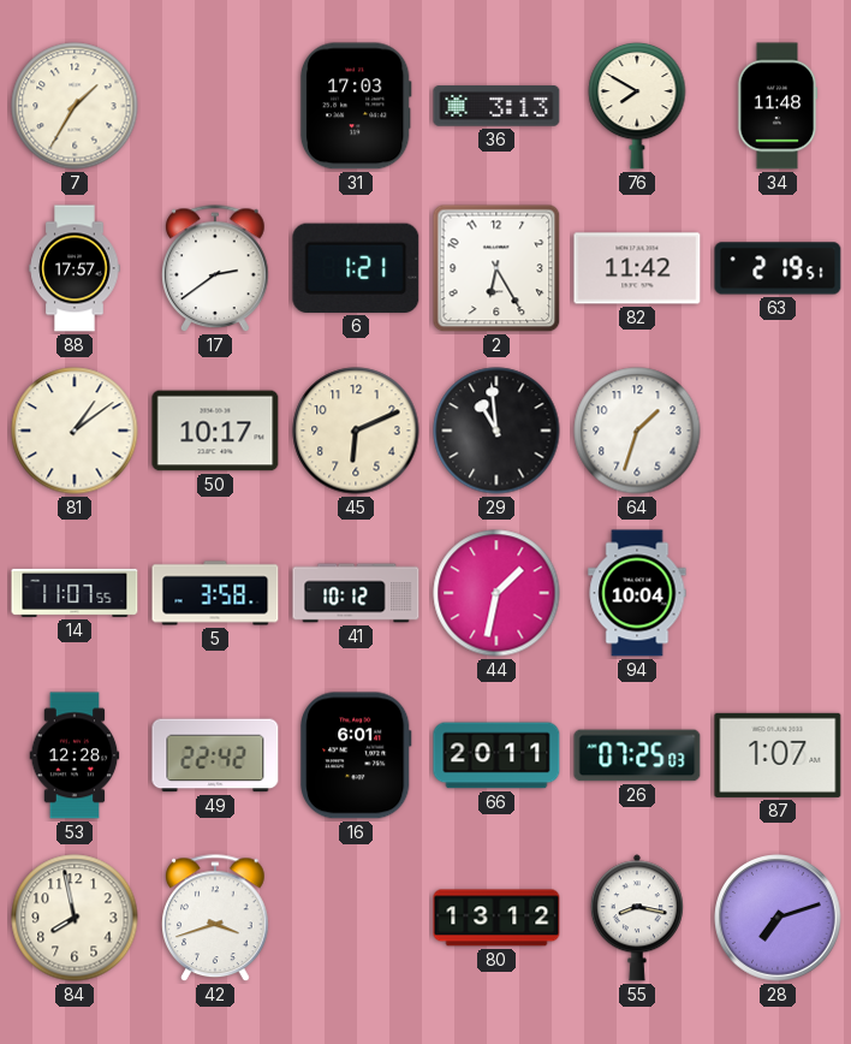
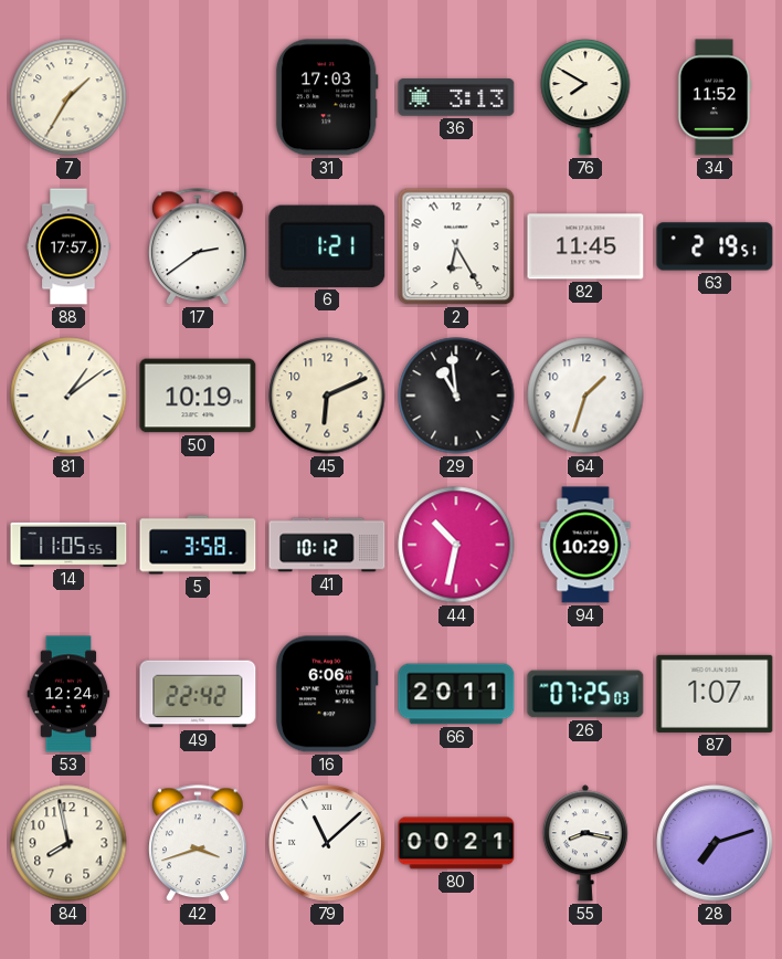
34: 11:48 -> 11:52
82: 11:42 -> 11:45
50: 10:17 -> 10:19
14: 11:07 -> 11:05
44: 1:32 -> 10:32
94: 10:04 -> 10:29
53: 12:28 -> 12:24
16: 6:01 -> 6:06
79: none -> 11:08
80: 13:12 -> 00:21
